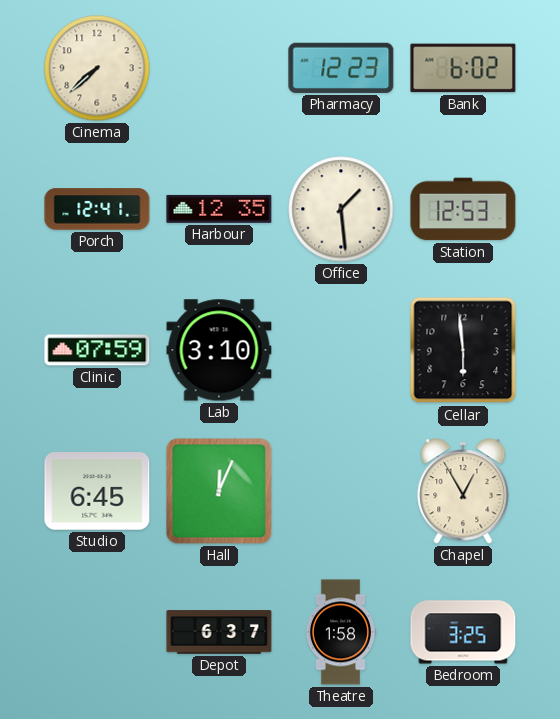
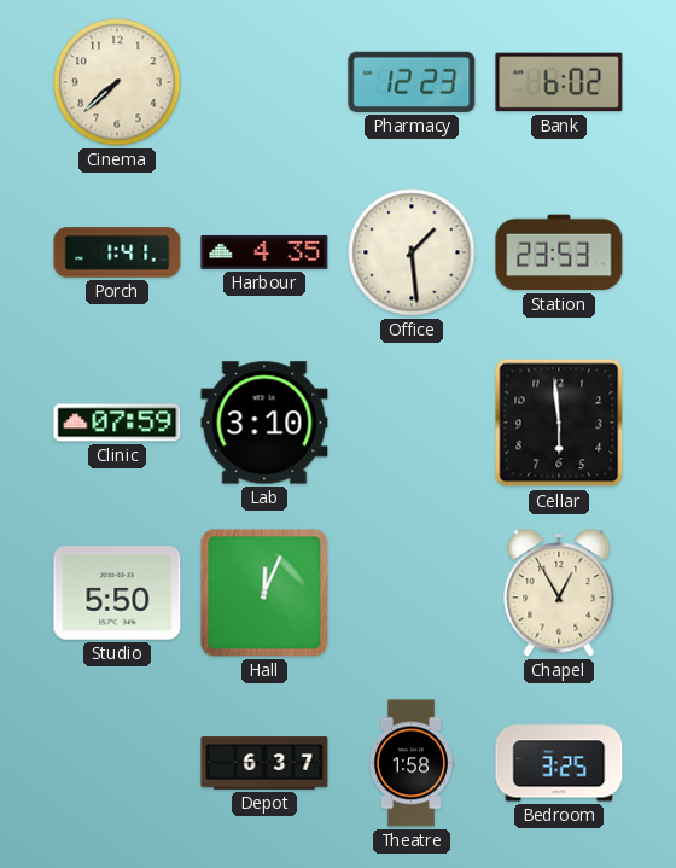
Porch: 12:41 -> 1:41
Harbour: 12:35 -> 4:35
Station: 12:53 -> 23:53
Studio: 6:45 -> 5:50
